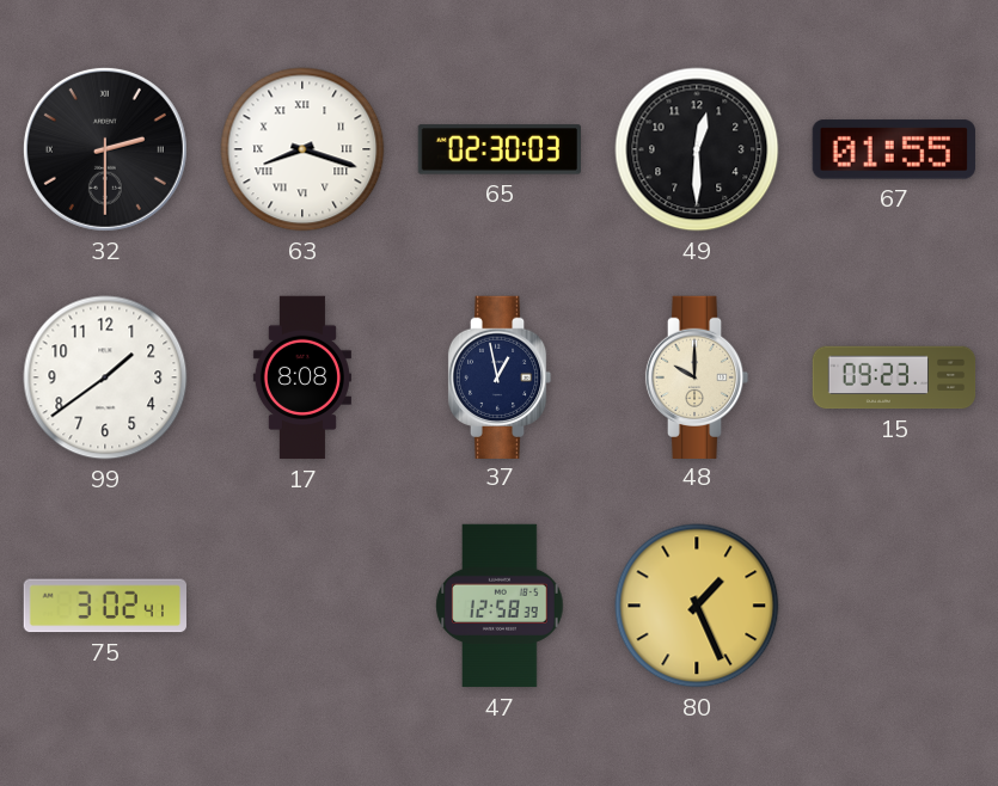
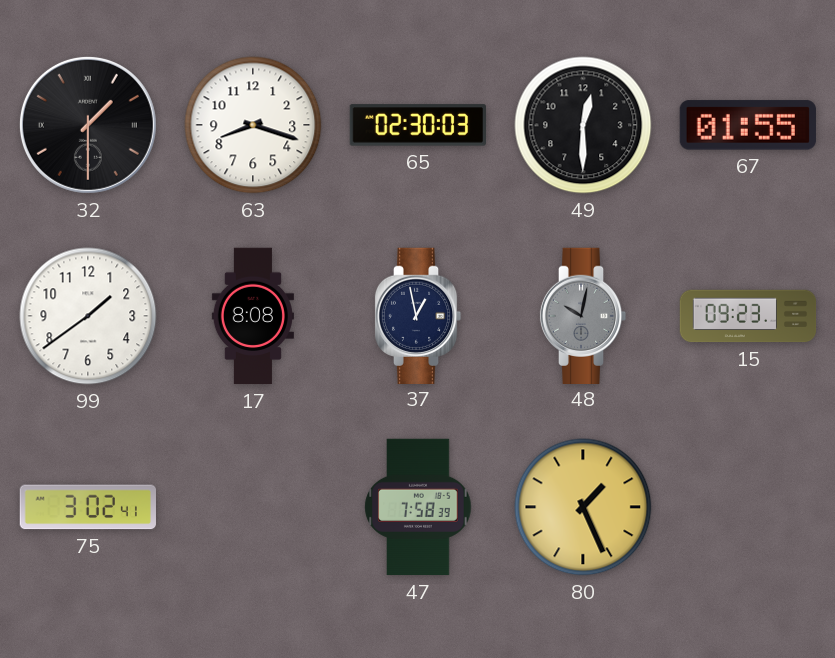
32: 2:30 -> 1:30
63 numerals: Roman -> Arabic
48: 10:00 -> 10:02
48 dial: cream -> grey
47: 12:58 -> 7:58
